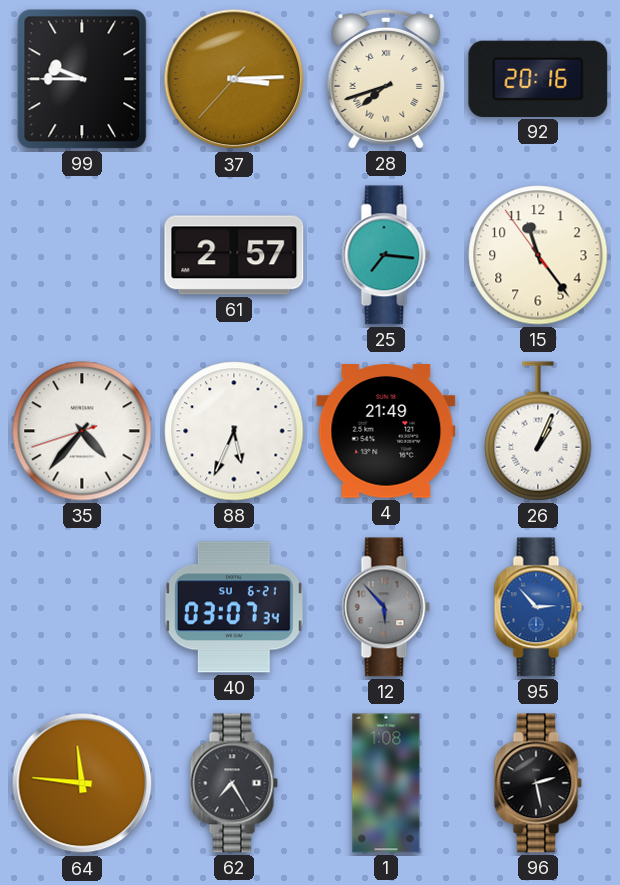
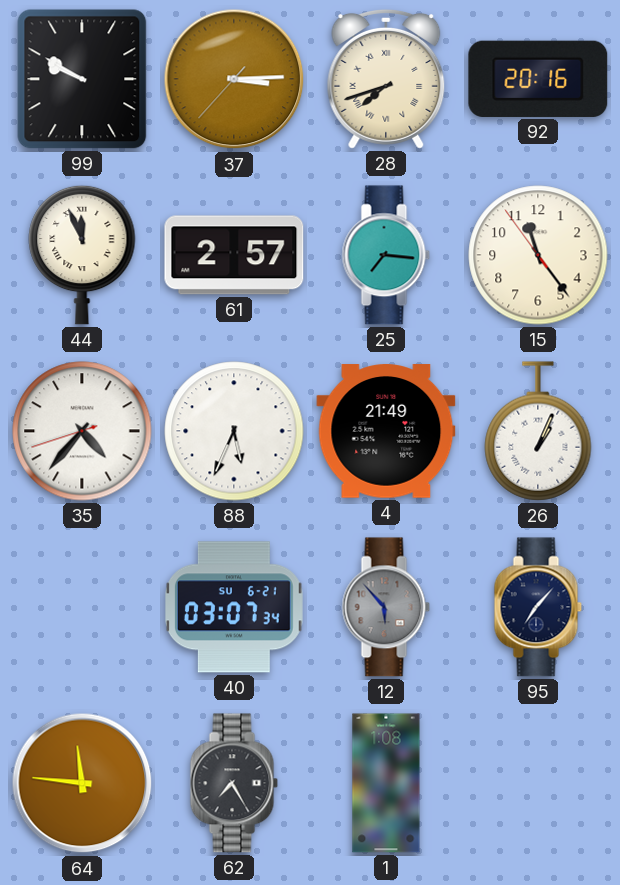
99: 9:45 -> 9:50
44: none -> 11:56
95: 2:53 -> 7:07
95 dial: blue -> navy
96: 2:28 -> none
